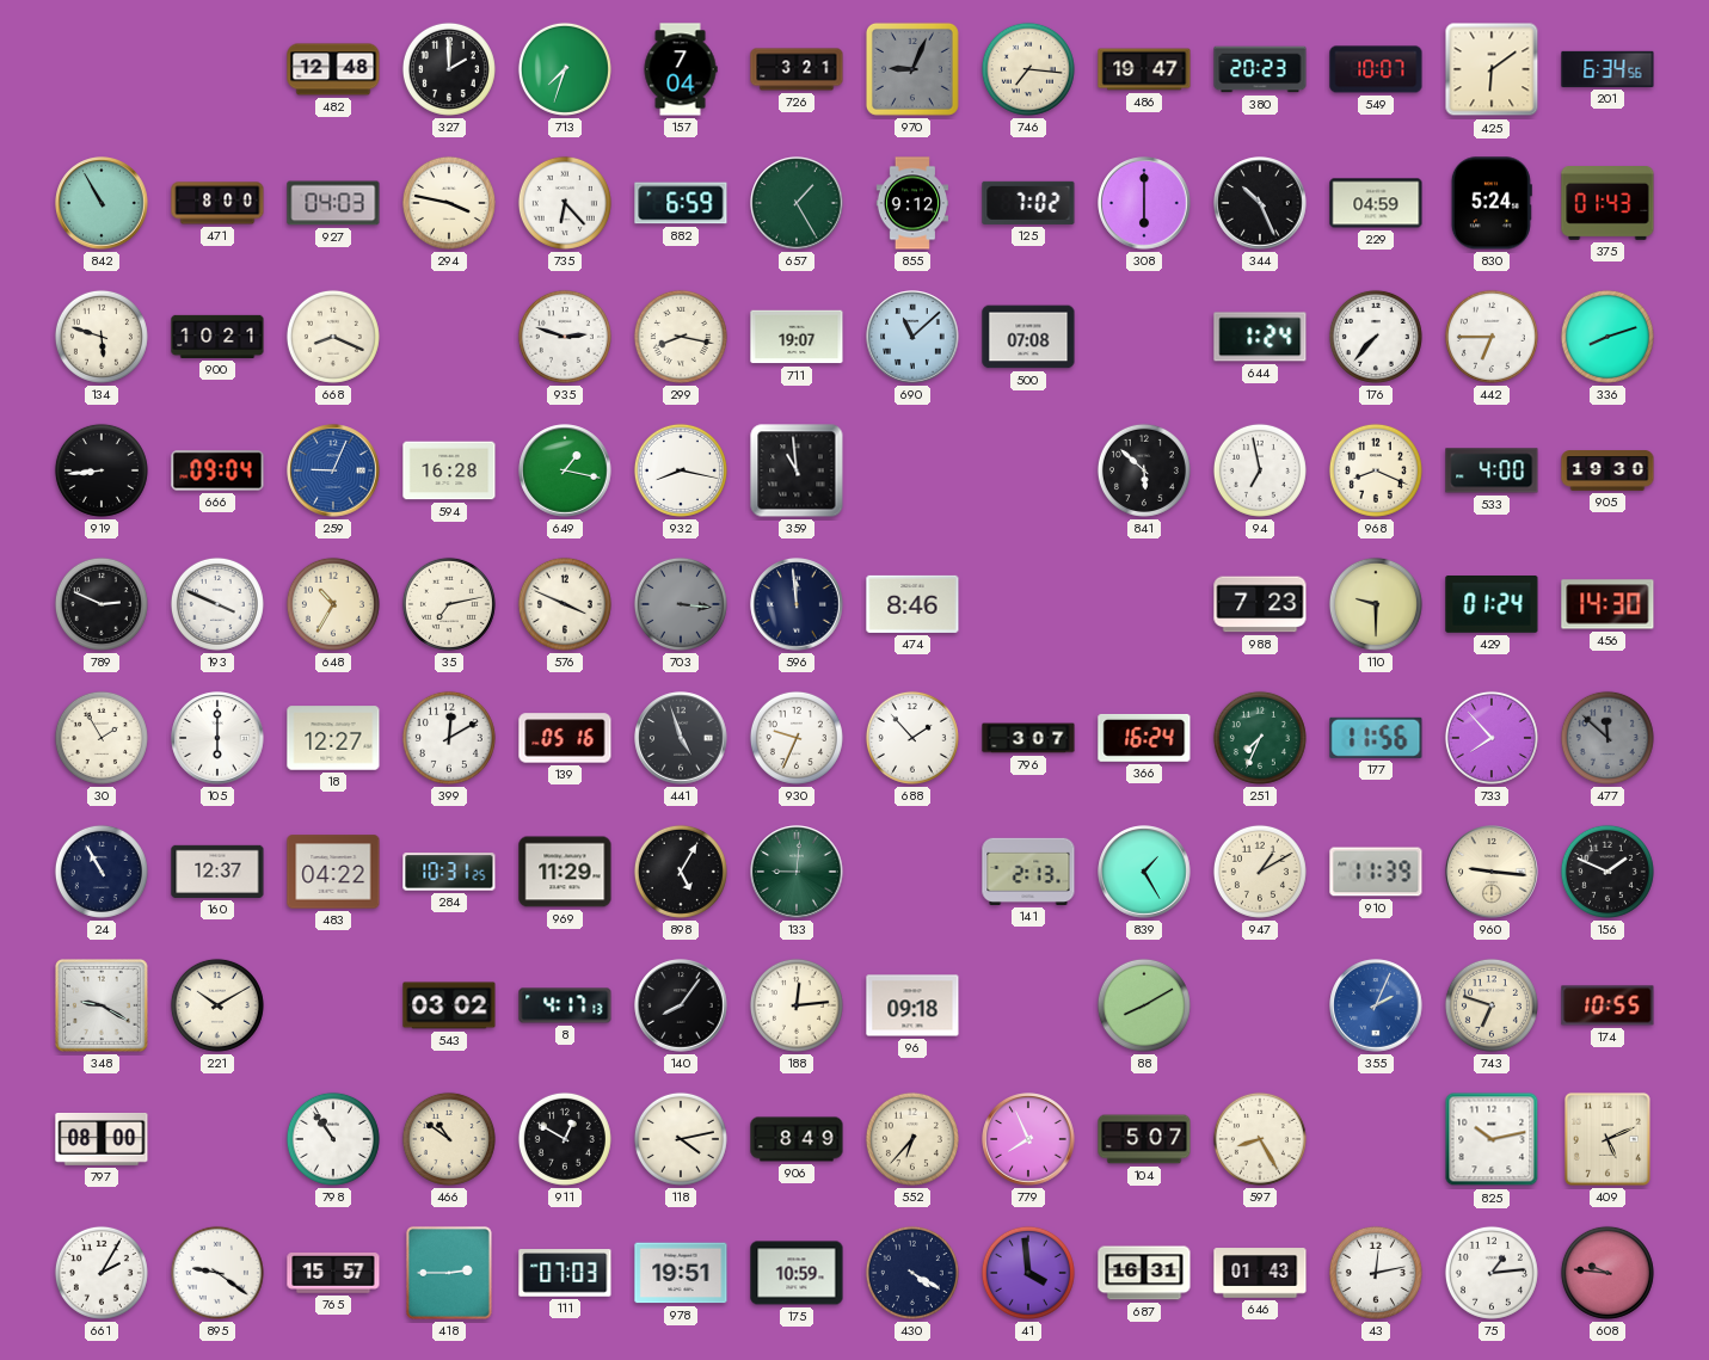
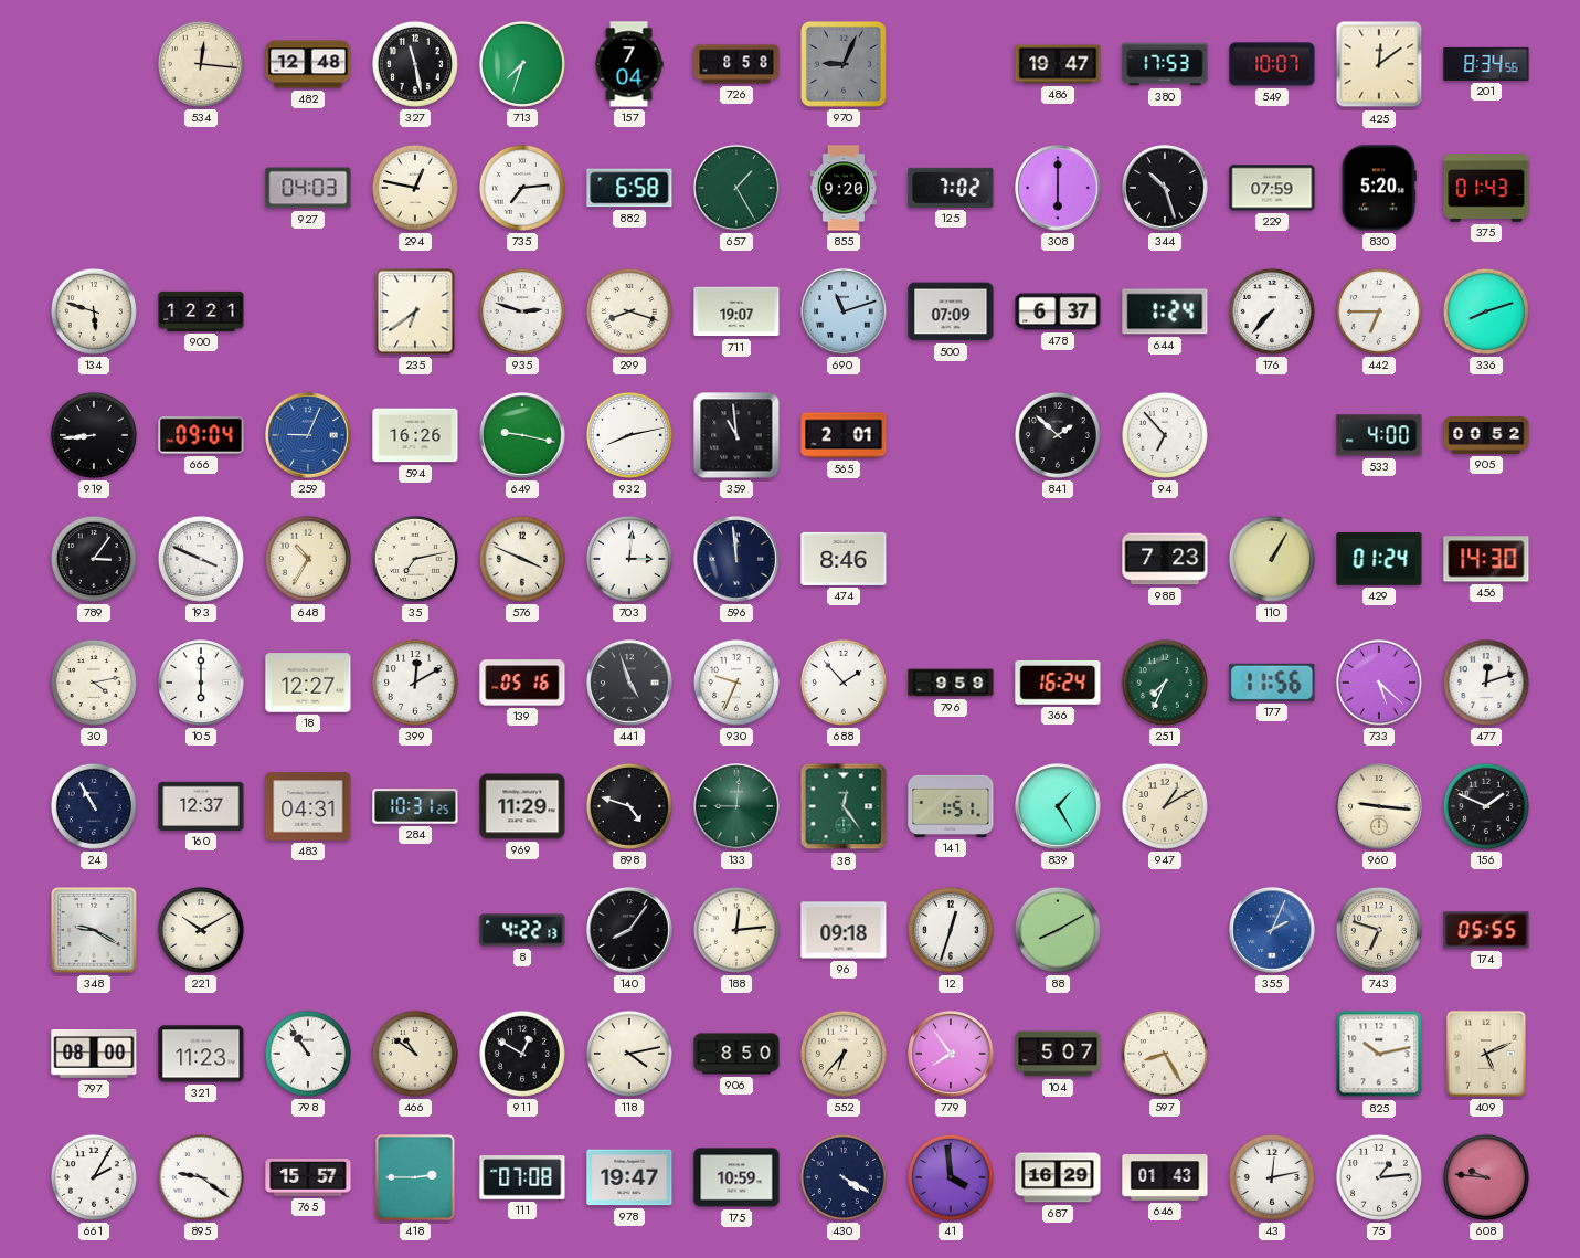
534: none -> 12:16
327: 2:00 -> 11:28
726: 3:21 -> 8:58
746: 7:16 -> none
380: 20:23 -> 17:53
425: 6:09 -> 12:09
201: 6:34 -> 8:34
842: 10:55 -> none
471: 8:00 -> none
294: 3:47 -> 12:47
735: 6:23 -> 7:14
882: 6:59 -> 6:58
855: 9:12 -> 9:20
344: 10:26 -> 10:27
229: 04:59 -> 07:59
830: 5:24 -> 5:20
900: 10:21 -> 12:21
668: 8:19 -> none
235: none -> 6:39
299: 8:17 -> 8:18
690: 11:08 -> 11:12
500: 07:08 -> 07:09
478: none -> 6:37
594: 16:28 -> 16:26
649: 1:17 -> 9:17
932: 8:17 -> 8:13
565: none -> 2:01
841: 5:52 -> 1:52
94: 6:58 -> 6:53
968: 8:19 -> none
905: 19:30 -> 00:52
789: 2:49 -> 3:06
703: 3:16 -> 3:01
703 dial: grey -> white
110: 9:30 -> 1:05
30: 1:55 -> 4:13
796: 3:07 -> 9:59
733: 7:53 -> 5:22
477: 11:52 -> 12:12
477 dial: grey -> white
483: 04:22 -> 04:31
898: 5:05 -> 4:48
38: none -> 12:24
141: 2:13 -> 1:51
910: 11:39 -> none
543: 03:02 -> none
8: 4:17 -> 4:22
12: none -> 12:33
174: 10:55 -> 05:55
321: none -> 11:23
906: 8:49 -> 8:50
779: 7:56 -> 7:54
111: 07:03 -> 07:08
978: 19:51 -> 19:47
687: 16:31 -> 16:29
